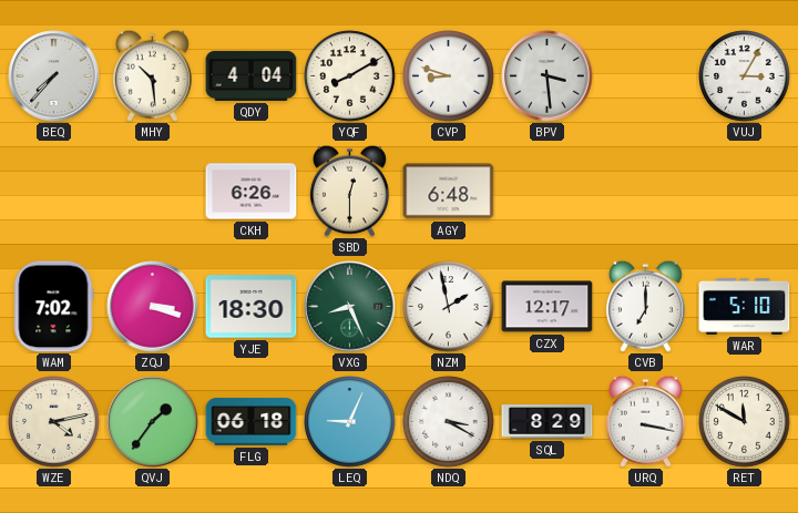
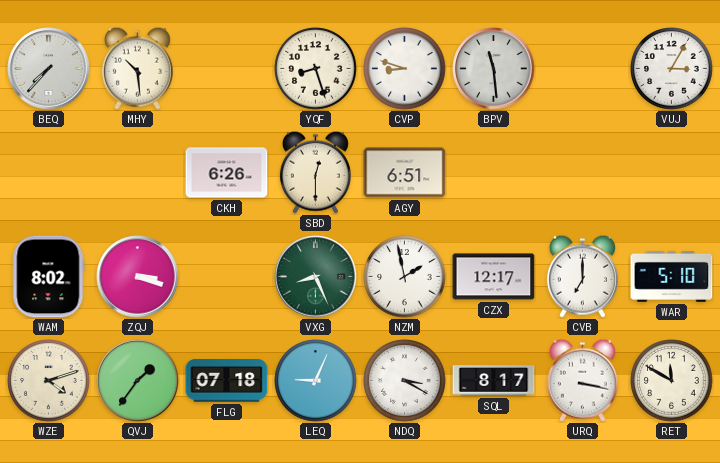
QDY: 4:04 -> none
YQF: 8:10 -> 8:27
BPV: 3:29 -> 11:29
AGY: 6:48 -> 6:51
WAM: 7:02 -> 8:02
YJE: 18:30 -> none
WZE: 4:13 -> 4:12
FLG: 06:18 -> 07:18
SQL: 8:29 -> 8:17
